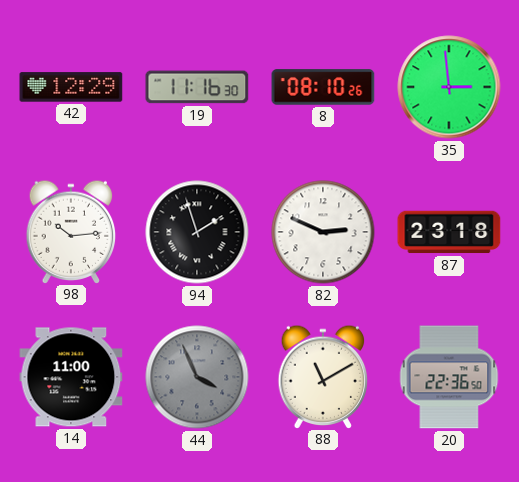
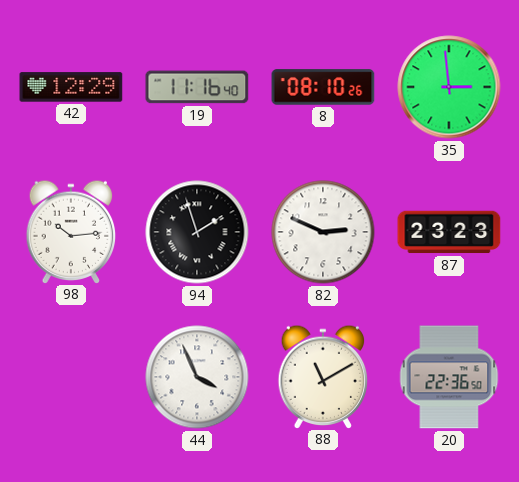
19: 11:16:30 -> 11:16:40
87: 23:18 -> 23:23
14: 11:00 -> none
44 dial: grey -> white
